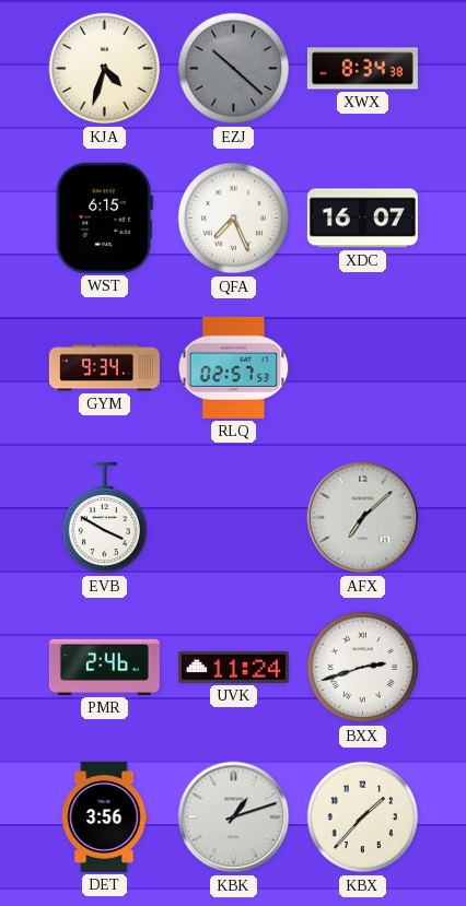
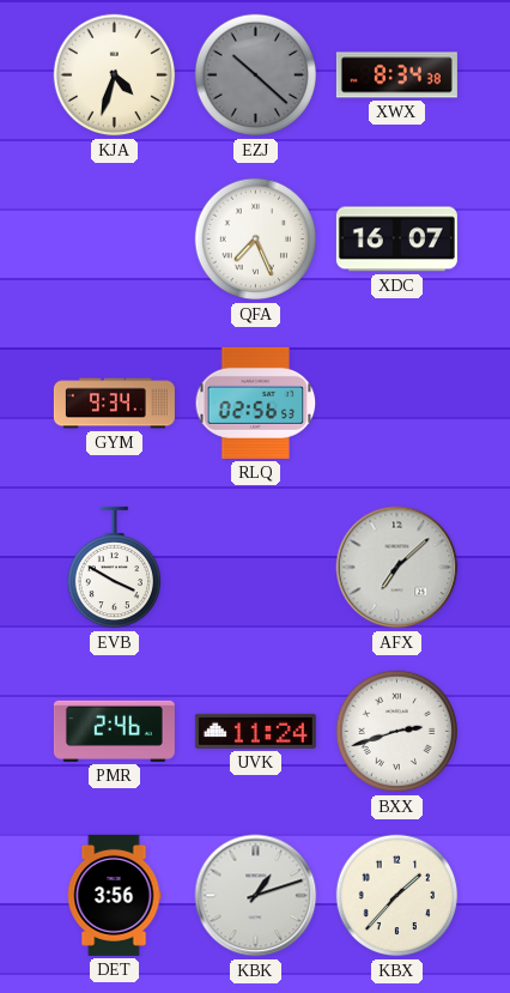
WST: 6:15 -> none
RLQ: 02:57 -> 02:56
